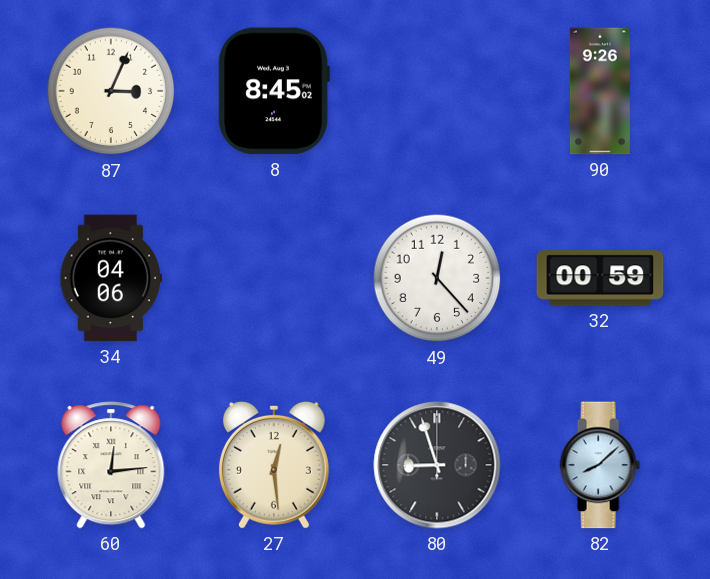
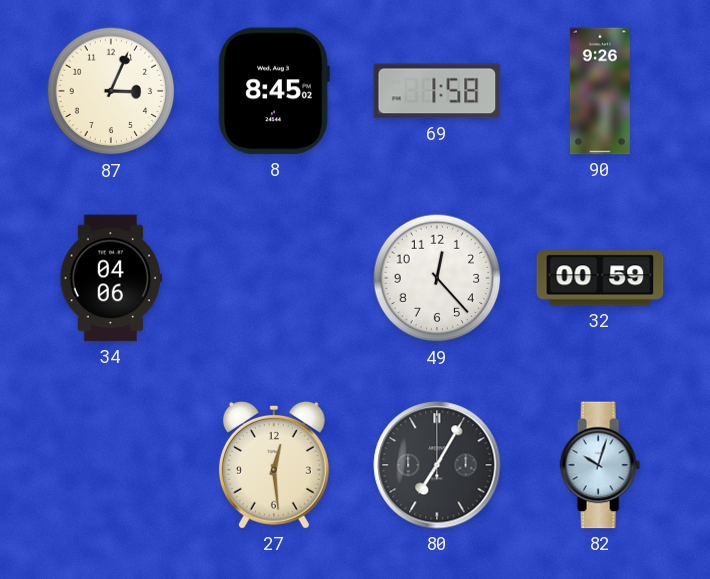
69: none -> 1:58
60: 12:14 -> none
80: 8:57 -> 7:05
82: 8:08 -> 10:03
